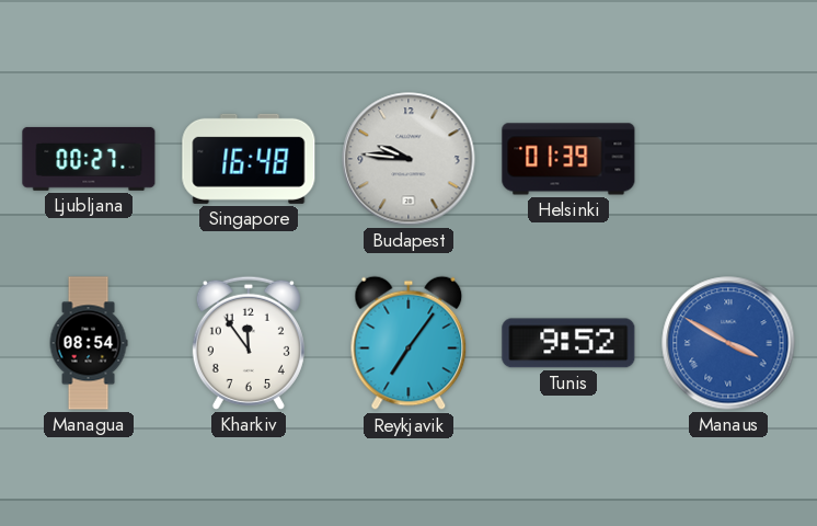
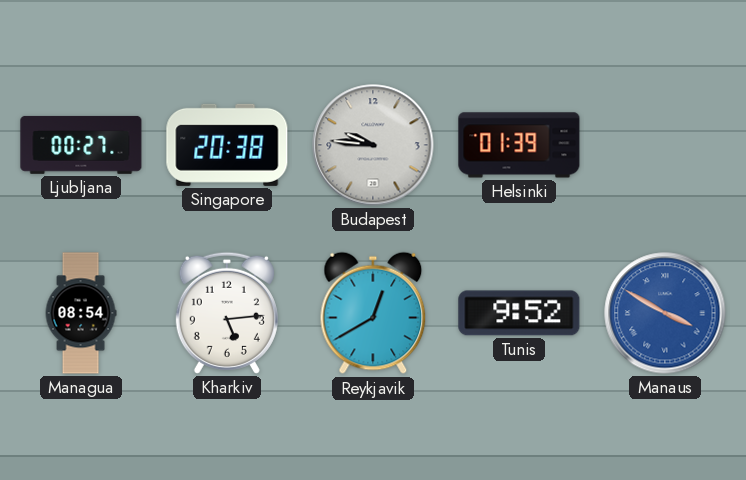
Singapore: 16:48 -> 20:38
Kharkiv: 11:54 -> 5:14
Reykjavik: 7:06 -> 12:40
